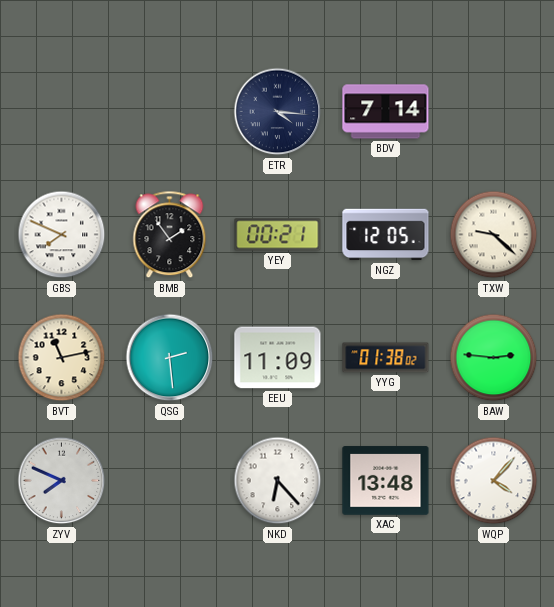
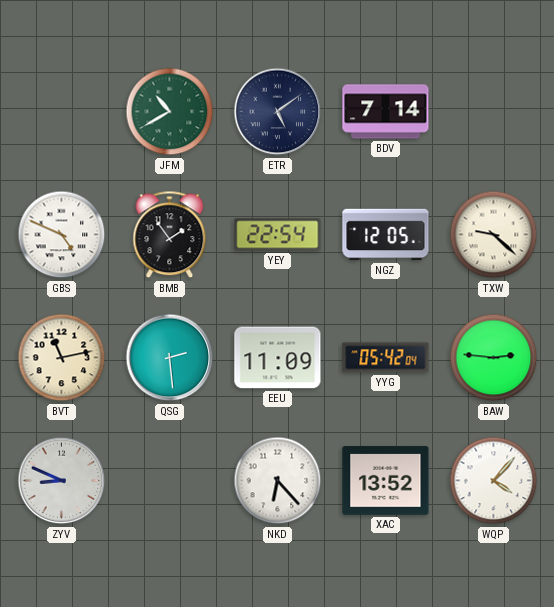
JFM: none -> 10:40
ETR: 4:16 -> 5:09
GBS: 7:49 -> 4:49
YEY: 00:21 -> 22:54
YYG: 01:38 -> 05:42
ZYV: 7:49 -> 8:49
XAC: 13:48 -> 13:52
